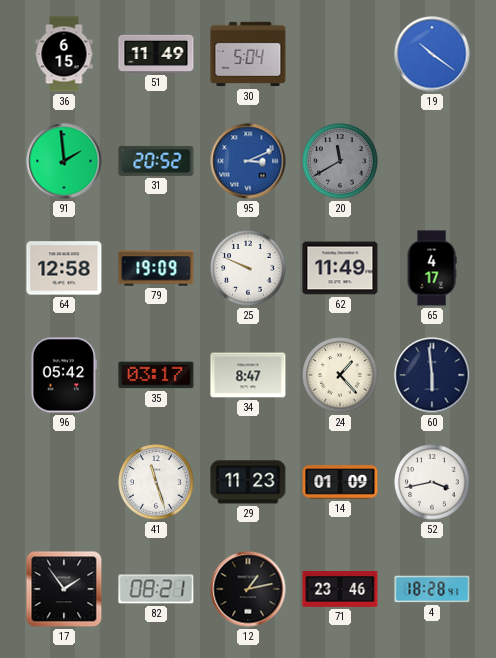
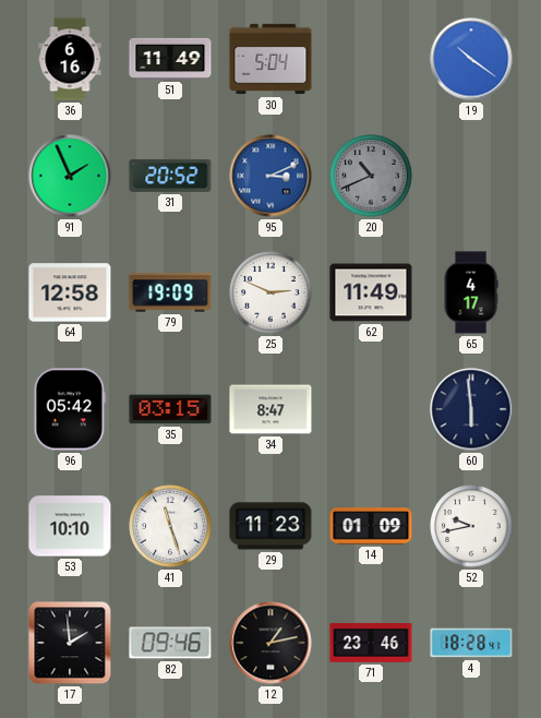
36: 6:15 -> 6:16
91: 1:59 -> 1:56
20: 11:40 -> 10:41
25: 9:49 -> 2:49
35: 03:17 -> 03:15
24: 1:23 -> none
53: none -> 10:10
52: 3:43 -> 9:43
17: 1:54 -> 1:59
82: 08:21 -> 09:46
